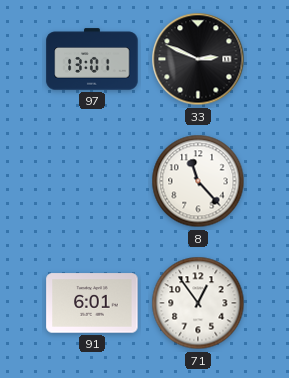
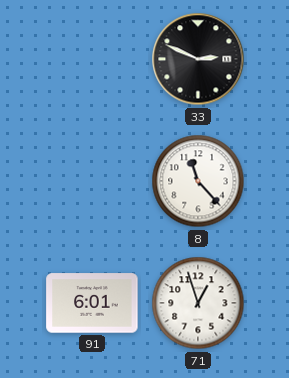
97: 13:01 -> none
71: 12:54 -> 12:57
